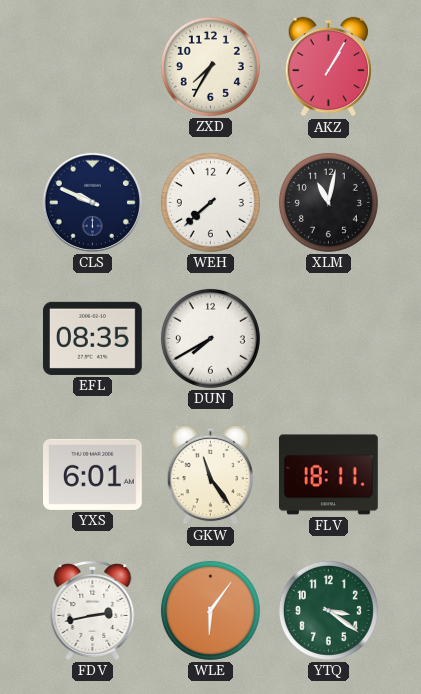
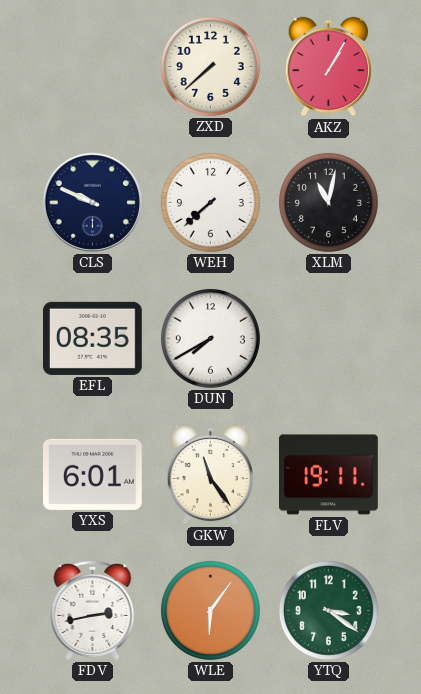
ZXD: 7:35 -> 7:38
FLV: 18:11 -> 19:11
